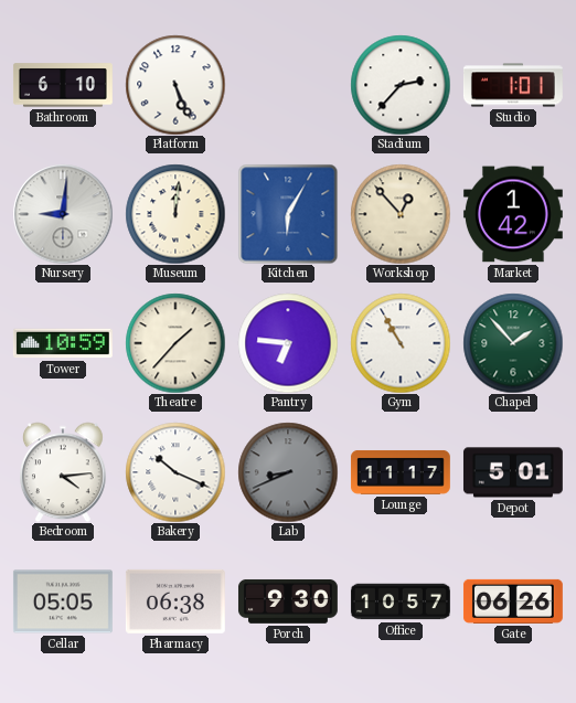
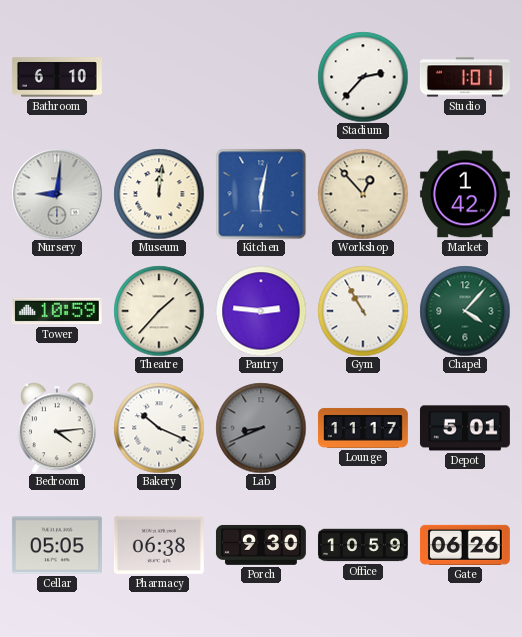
Platform: 5:26 -> none
Kitchen: 6:05 -> 6:02
Pantry: 6:46 -> 2:46
Chapel: 1:53 -> 4:07
Office: 10:57 -> 10:59
